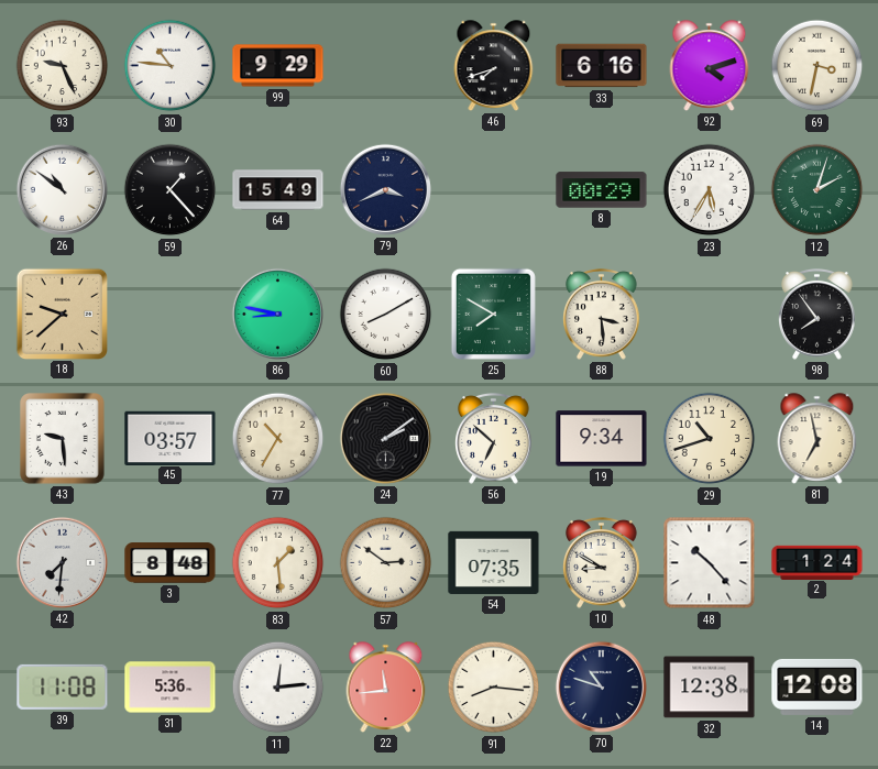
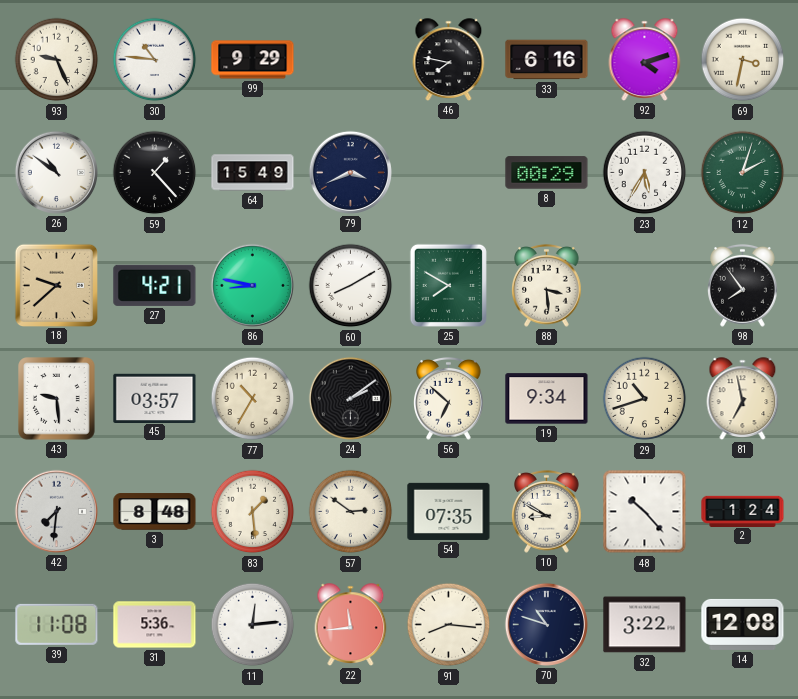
46: 7:42 -> 7:47
27: none -> 4:21
32: 12:38 -> 3:22
